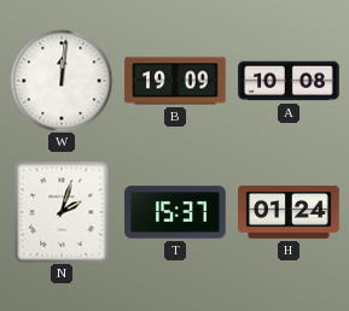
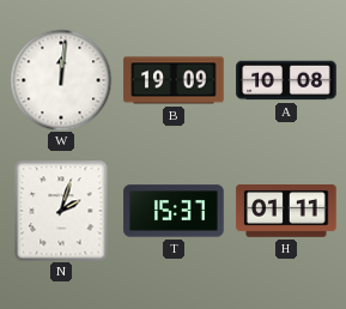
H: 01:24 -> 01:11
